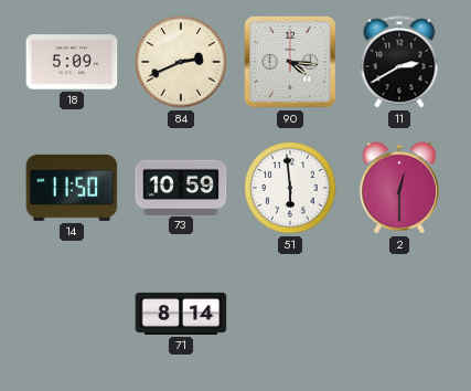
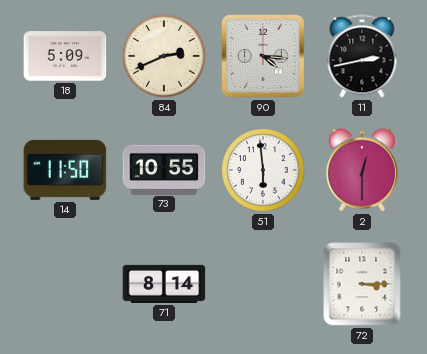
11: 2:40 -> 2:43
73: 10:59 -> 10:55
72: none -> 3:15
